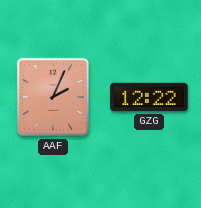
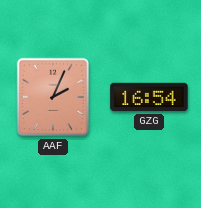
GZG: 12:22 -> 16:54
